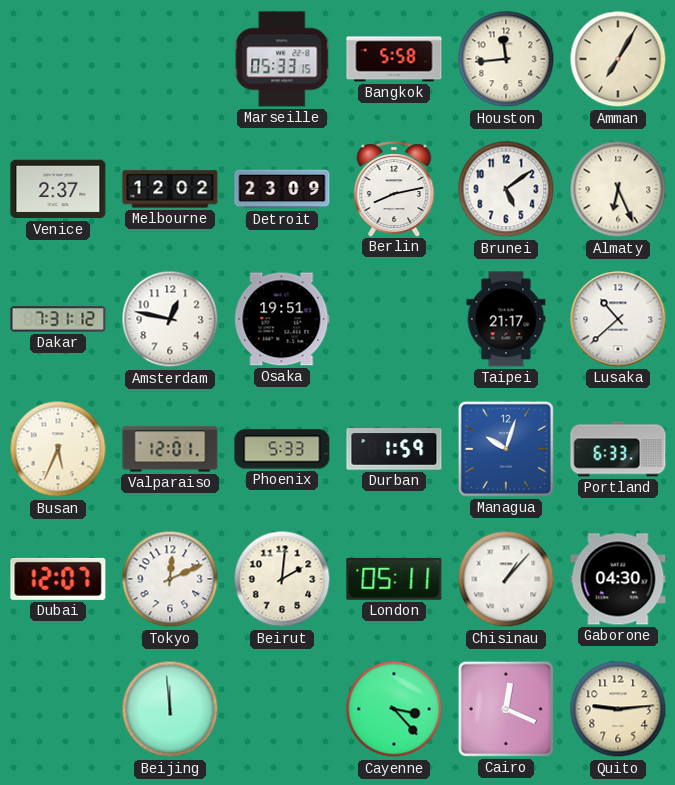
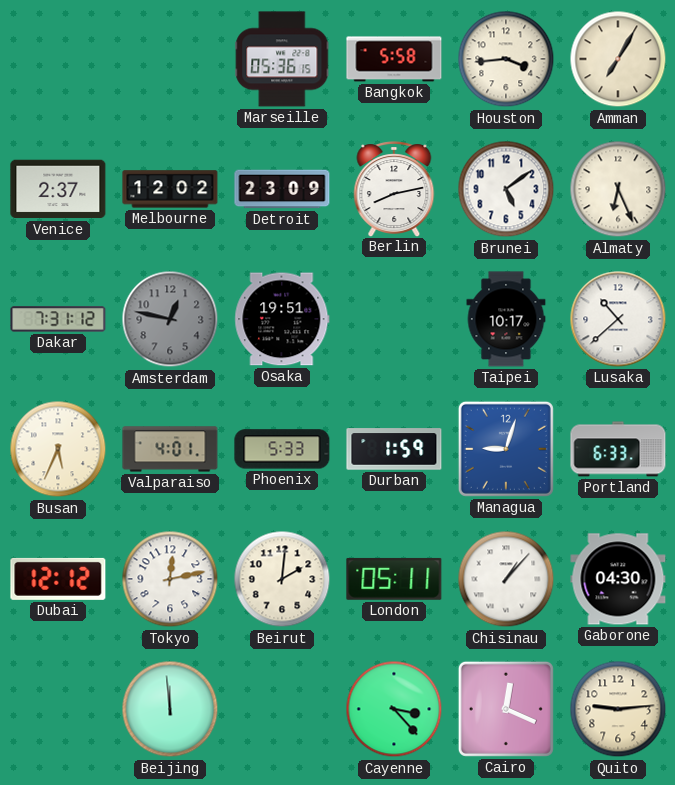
Marseille: 05:33 -> 05:36
Houston: 11:44 -> 3:44
Amsterdam dial: white -> grey
Taipei: 21:17 -> 10:17
Valparaiso: 12:01 -> 4:01
Managua: 10:03 -> 9:03
Dubai: 12:07 -> 12:12
Tokyo: 12:11 -> 12:13
